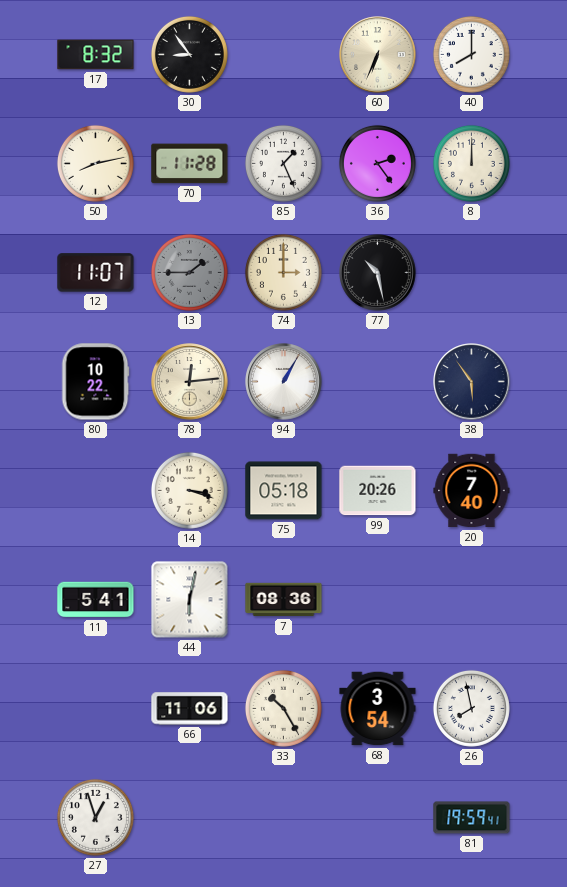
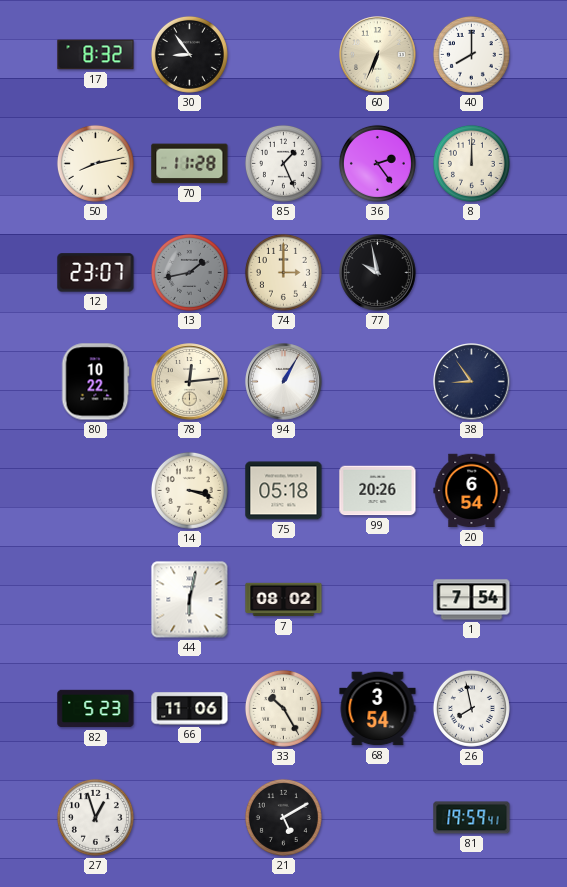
12: 11:07 -> 23:07
13: 1:45 -> 1:43
77: 10:28 -> 9:58
38: 5:54 -> 8:54
20: 7:40 -> 6:54
11: 5:41 -> none
7: 08:36 -> 08:02
1: none -> 7:54
82: none -> 5:23
21: none -> 5:10
